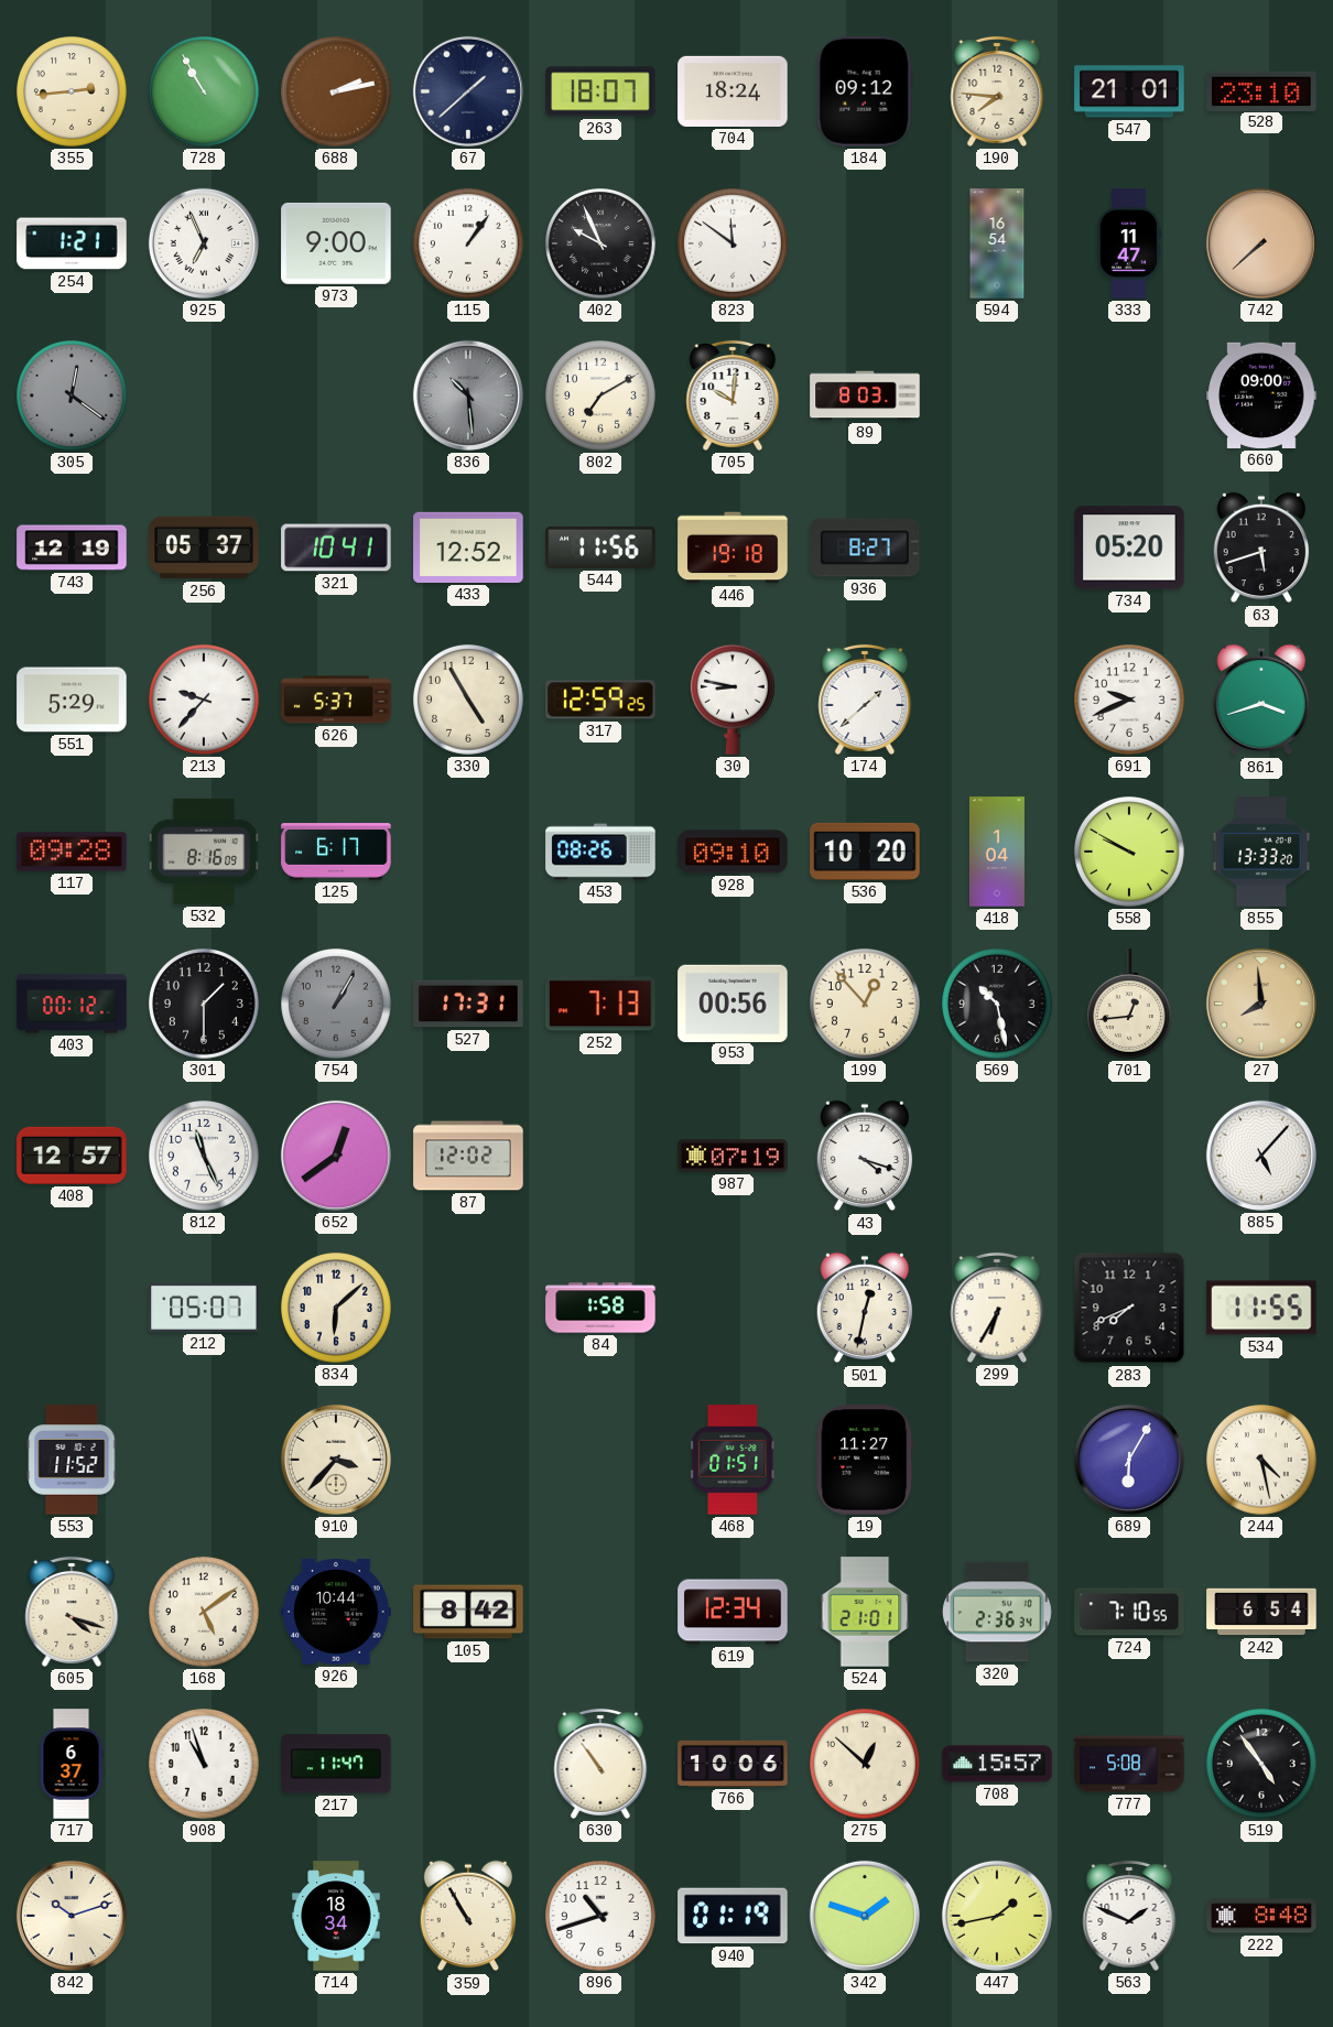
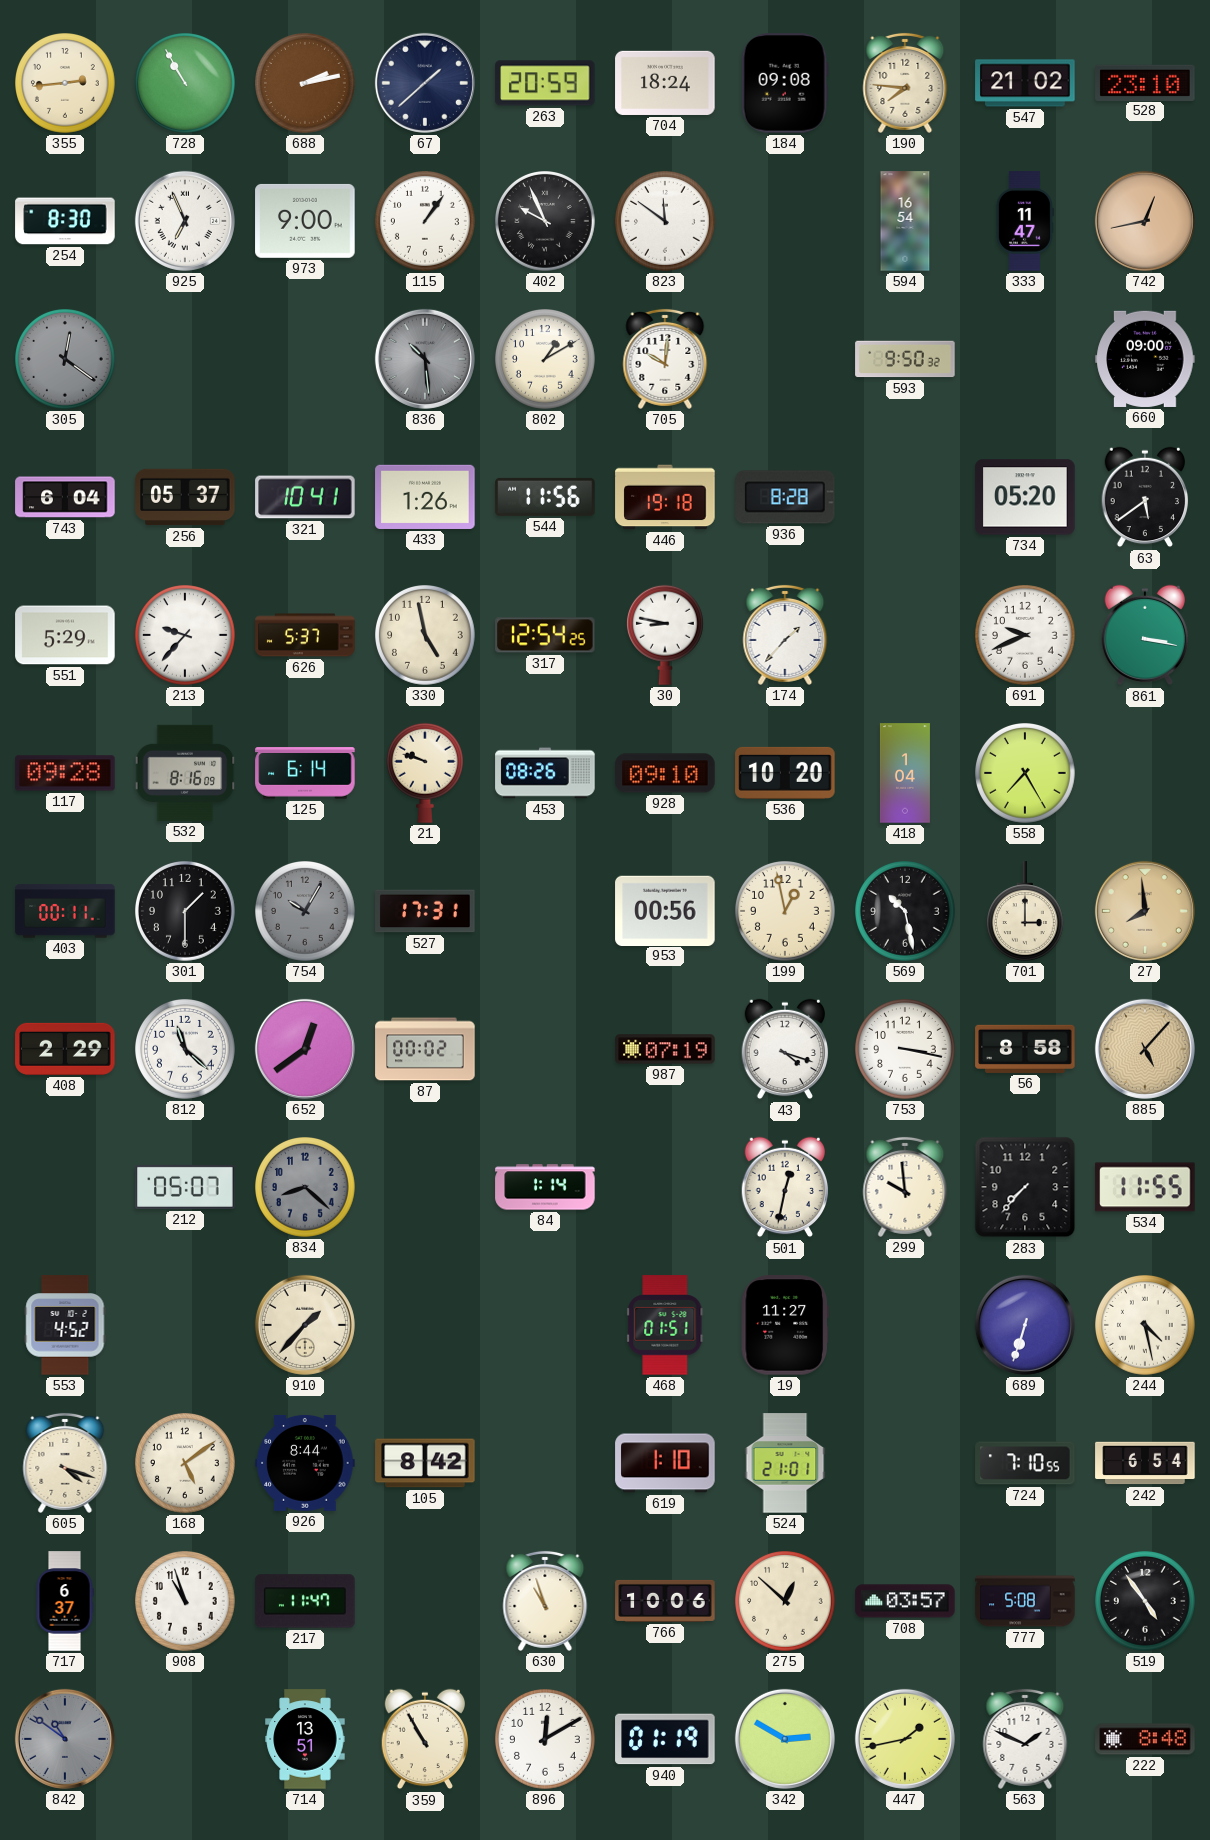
263: 18:07 -> 20:59
184: 09:12 -> 09:08
547: 21:01 -> 21:02
254: 1:21 -> 8:30
742: 7:38 -> 12:43
802: 7:10 -> 1:10
89: 8:03 -> none
593: none -> 9:50
743: 12:19 -> 6:04
433: 12:52 -> 1:26
936: 8:27 -> 8:28
63: 5:42 -> 5:39
330: 4:55 -> 4:58
317: 12:59 -> 12:54
174: 1:38 -> 1:37
861: 3:42 -> 3:17
125: 6:17 -> 6:14
21: none -> 9:48
558: 9:50 -> 7:25
855: 13:33 -> none
403: 00:12 -> 00:11
754: 1:05 -> 10:05
252: 7:13 -> none
199: 12:53 -> 12:58
701: 12:44 -> 3:00
408: 12:57 -> 2:29
812: 11:26 -> 11:22
87: 12:02 -> 00:02
753: none -> 3:17
56: none -> 8:58
885 dial: white -> champagne
834: 6:08 -> 8:22
834 dial: cream -> grey
84: 1:58 -> 1:14
299: 6:35 -> 9:59
283: 7:41 -> 7:37
553: 11:52 -> 4:52
910: 3:37 -> 1:37
689: 6:05 -> 6:33
926: 10:44 -> 8:44
619: 12:34 -> 1:10
320: 2:36 -> none
630: 10:54 -> 10:57
708: 15:57 -> 03:57
842: 10:12 -> 10:51
842 dial: cream -> grey
714: 18:34 -> 13:51
896: 10:42 -> 12:10
342: 1:48 -> 2:50
